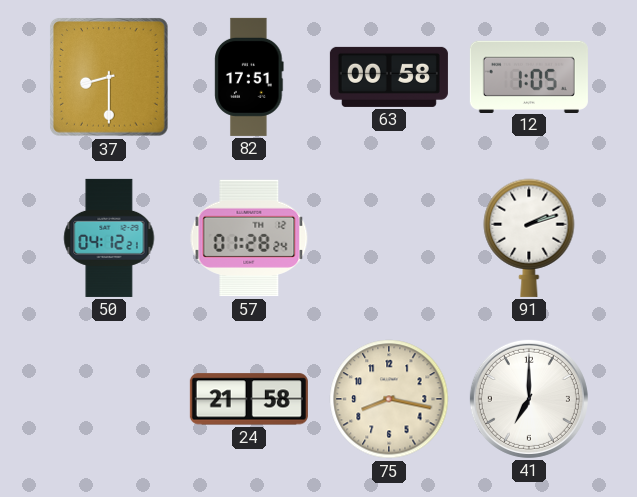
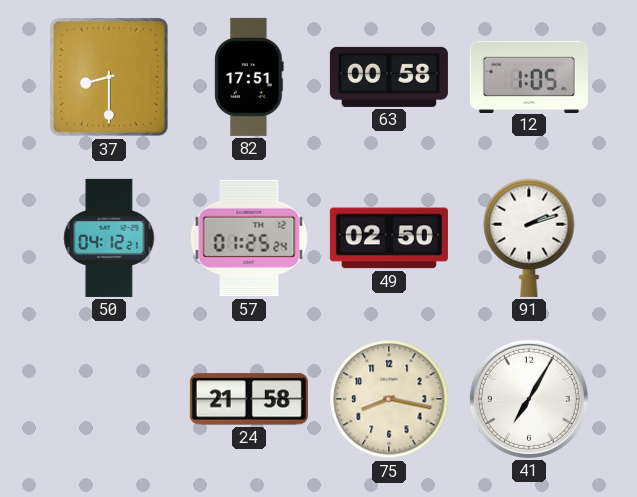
57: 01:28 -> 01:25
49: none -> 02:50
41: 7:00 -> 7:05
